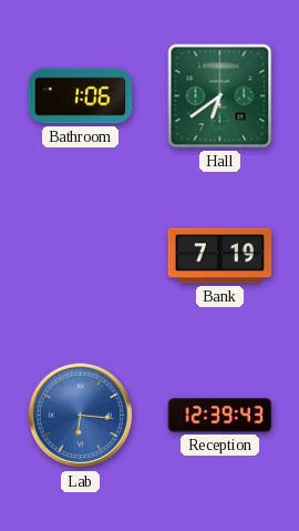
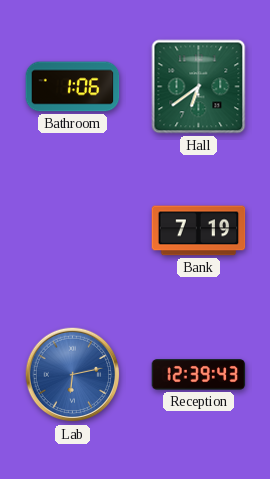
Lab: 6:16 -> 6:13
